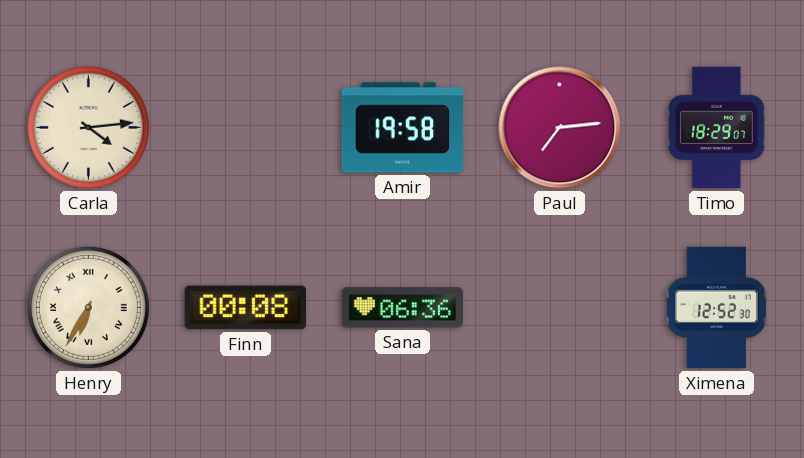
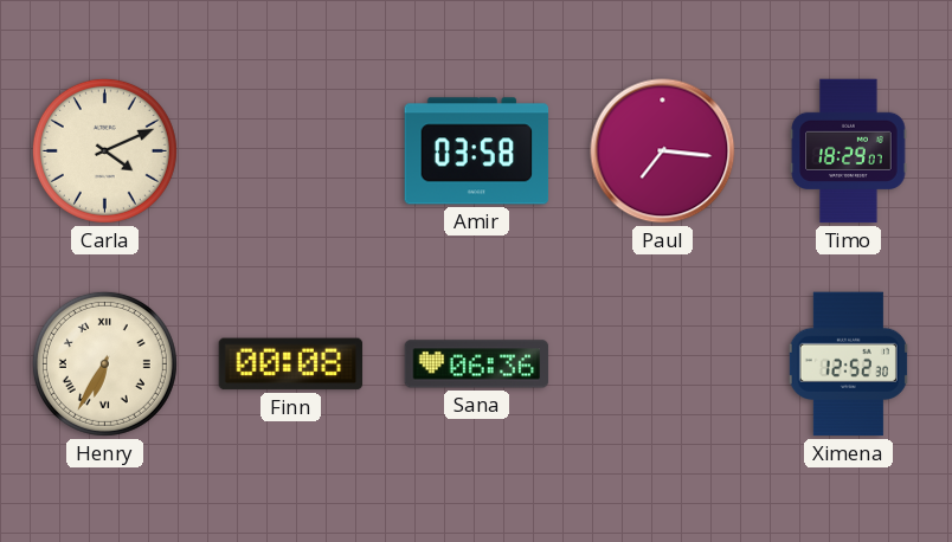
Carla: 4:14 -> 4:11
Amir: 19:58 -> 03:58
Paul: 7:14 -> 7:16
